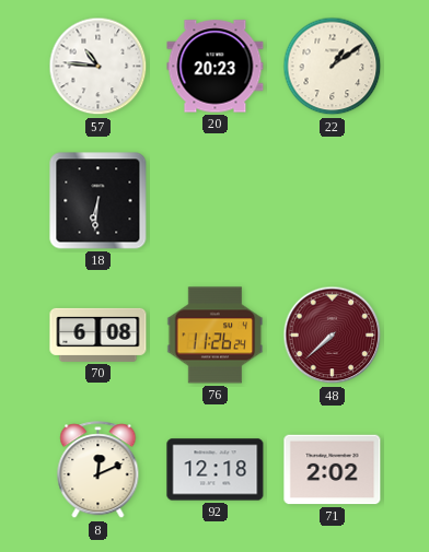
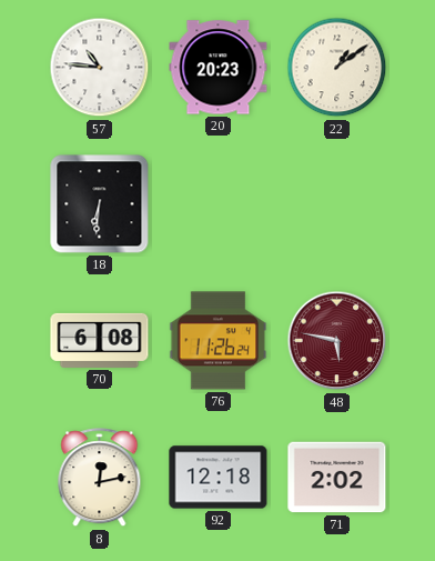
48: 7:38 -> 5:47
8: 12:11 -> 12:13
